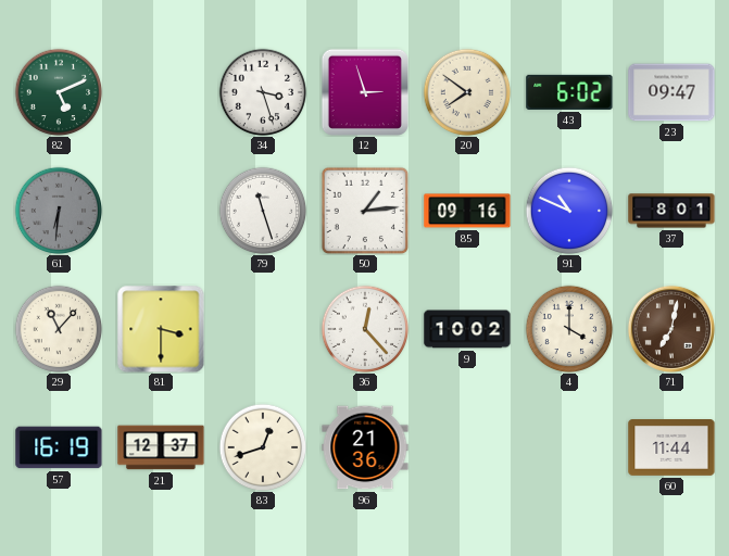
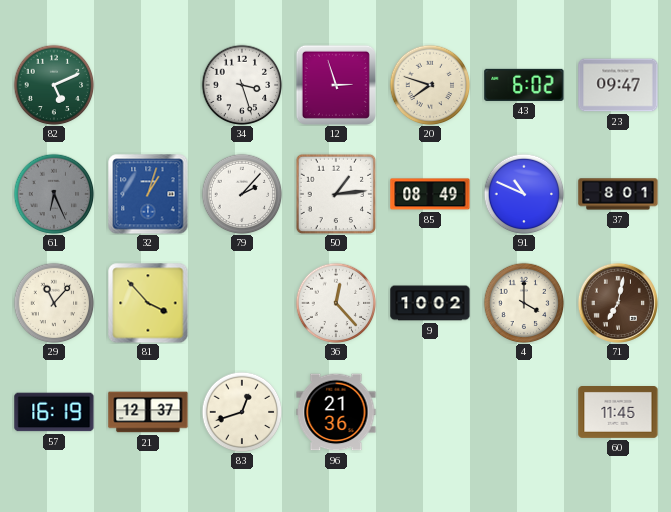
20: 7:51 -> 7:48
61: 6:31 -> 6:26
32: none -> 1:03
79: 11:27 -> 2:07
85: 09:16 -> 08:49
81: 3:30 -> 3:53
60: 11:44 -> 11:45
